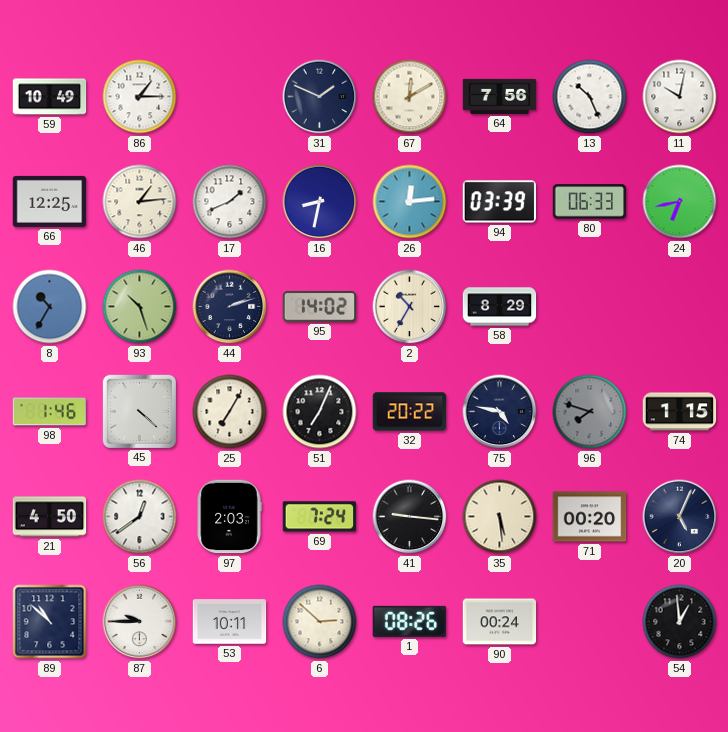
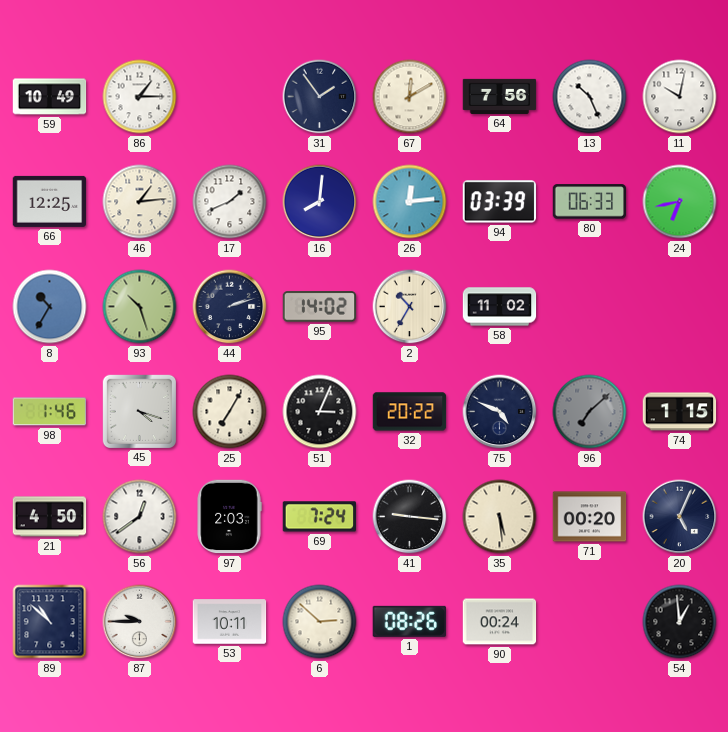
31: 1:49 -> 1:54
16: 8:32 -> 8:01
58: 8:29 -> 11:02
45: 4:22 -> 4:18
51: 7:04 -> 3:04
75: 4:47 -> 4:49
96: 7:48 -> 7:08
